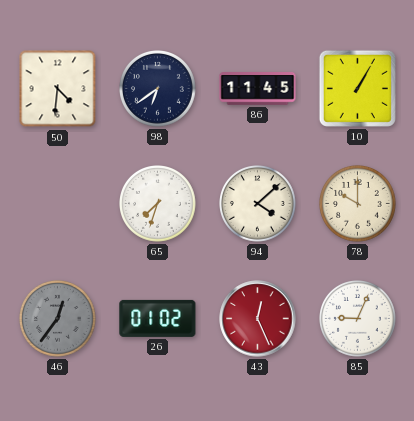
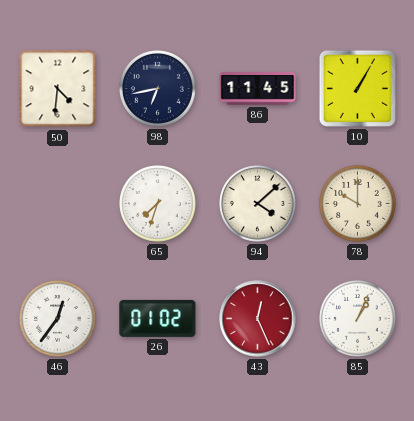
98: 6:39 -> 6:43
46 dial: grey -> white
85: 9:04 -> 1:04
